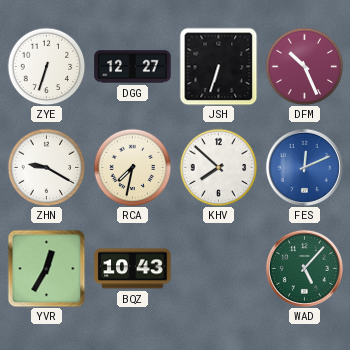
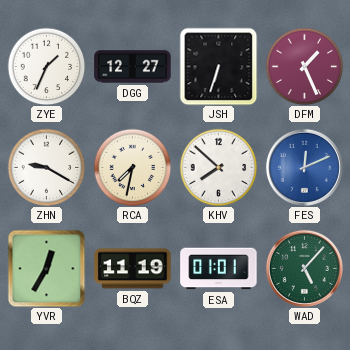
ZYE: 6:33 -> 1:34
DFM: 10:26 -> 1:26
BQZ: 10:43 -> 11:19
ESA: none -> 01:01
